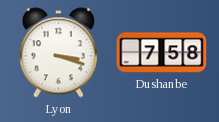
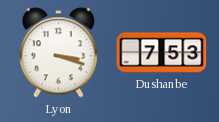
Dushanbe: 7:58 -> 7:53
